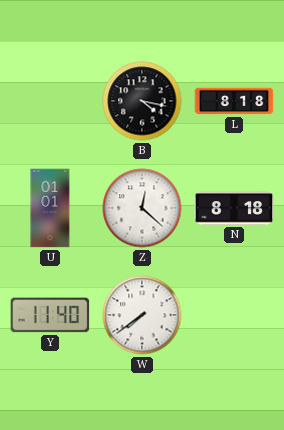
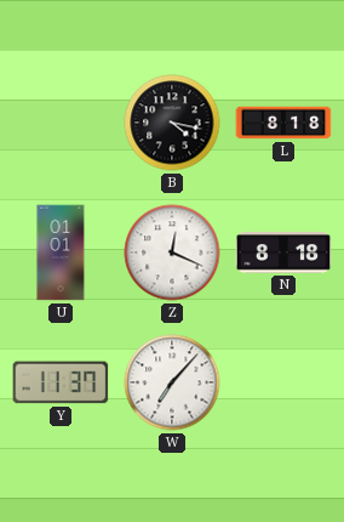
Z: 12:22 -> 12:19
Y: 11:40 -> 11:37
W: 7:39 -> 7:07
